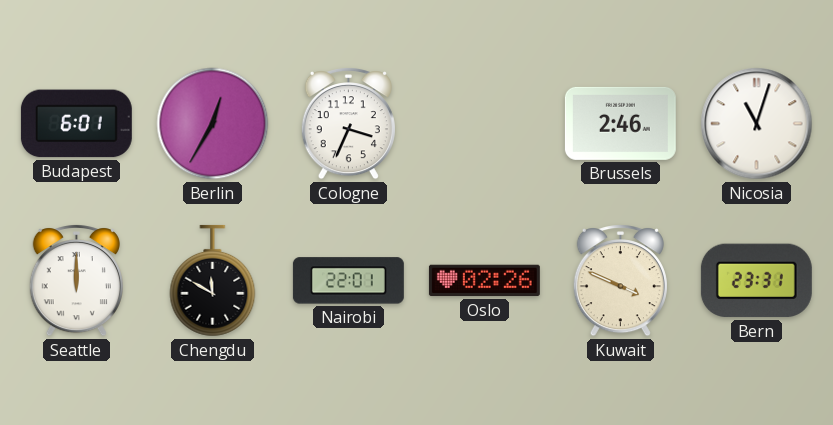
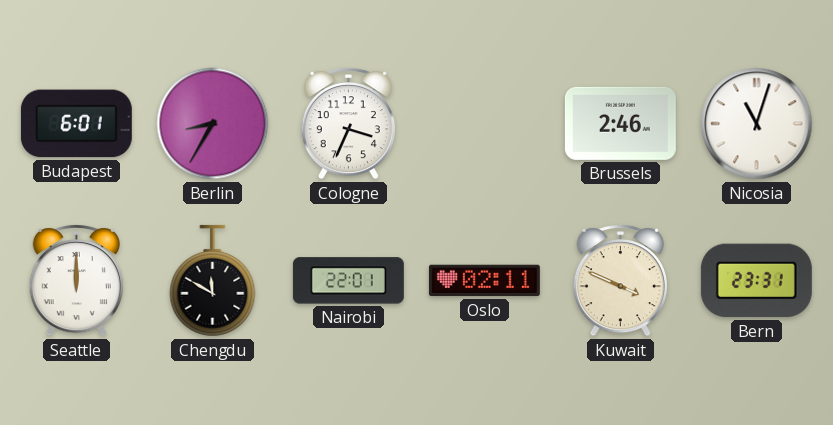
Berlin: 12:35 -> 8:35
Oslo: 02:26 -> 02:11
